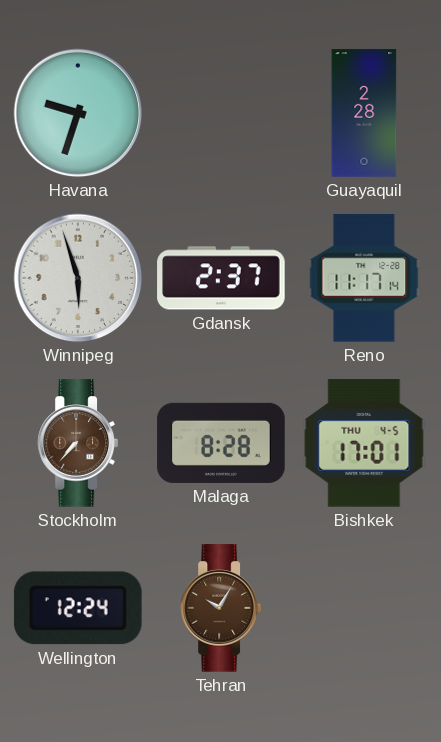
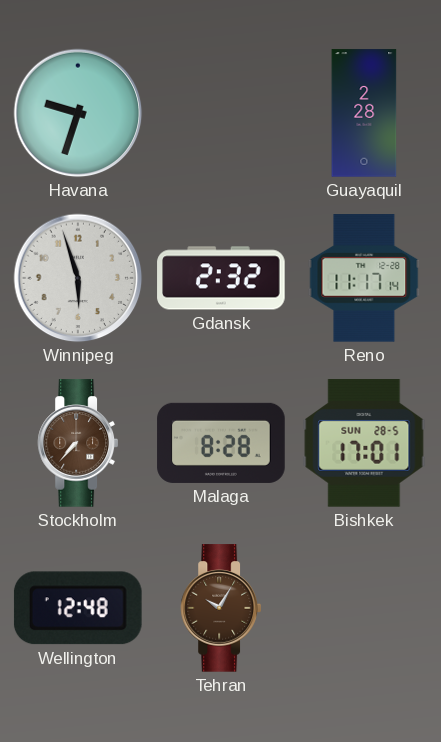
Gdansk: 2:37 -> 2:32
Bishkek date: THU 4-5 -> SUN 28-5
Wellington: 12:24 -> 12:48
